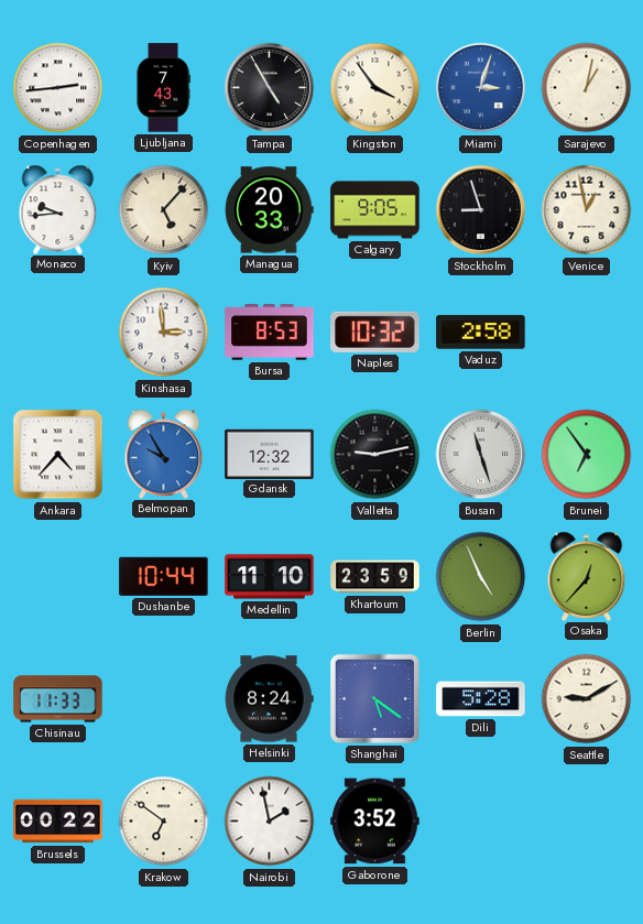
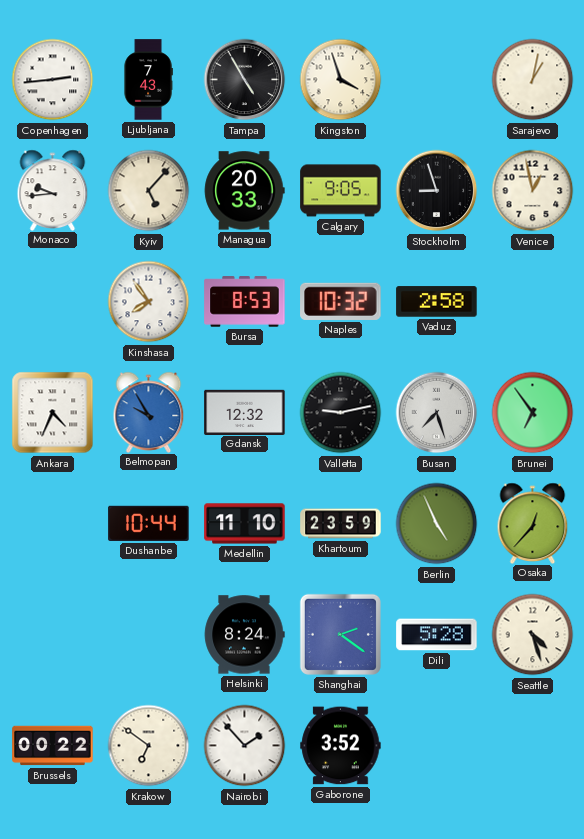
Kingston: 3:54 -> 3:57
Miami: 3:03 -> none
Kinshasa: 2:59 -> 7:54
Ankara: 4:37 -> 4:34
Busan: 11:27 -> 7:27
Chisinau: 11:33 -> none
Shanghai: 5:21 -> 2:21
Seattle: 9:10 -> 4:27
Nairobi: 1:58 -> 1:53
